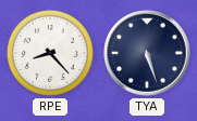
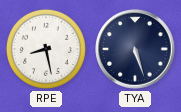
RPE: 8:23 -> 8:28
